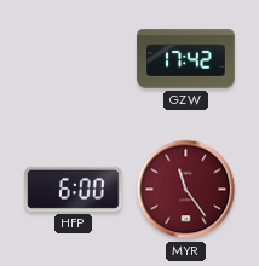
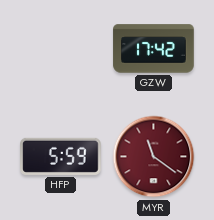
HFP: 6:00 -> 5:59
MYR: 11:24 -> 11:21
